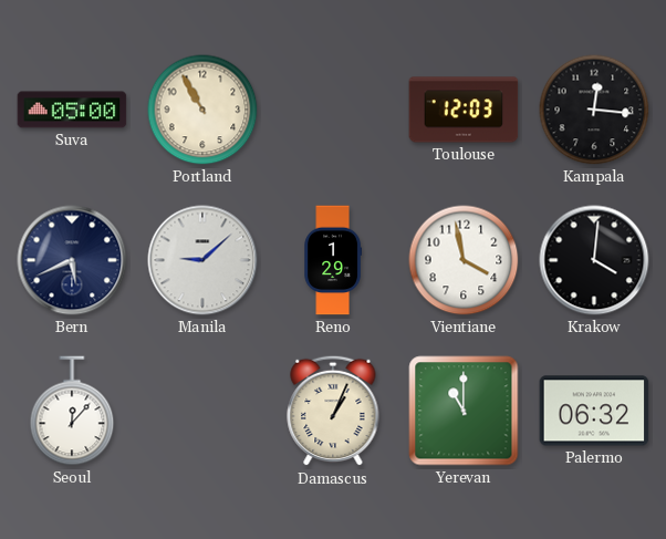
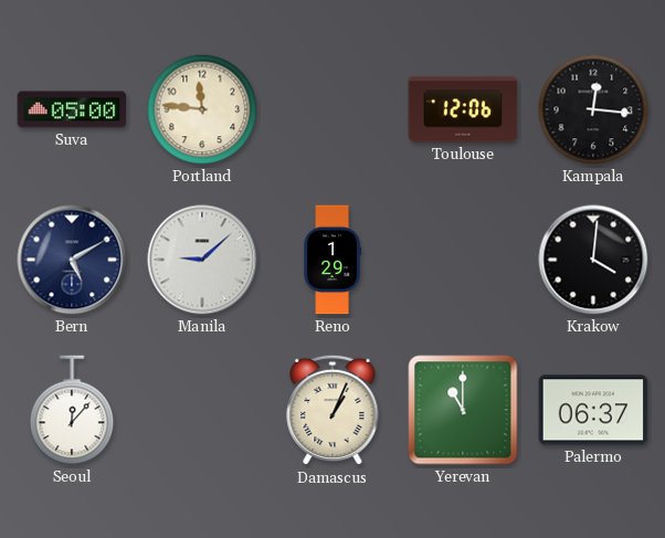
Portland: 10:55 -> 11:46
Toulouse: 12:03 -> 12:06
Bern: 5:41 -> 5:10
Vientiane: 3:58 -> none
Palermo: 06:32 -> 06:37
